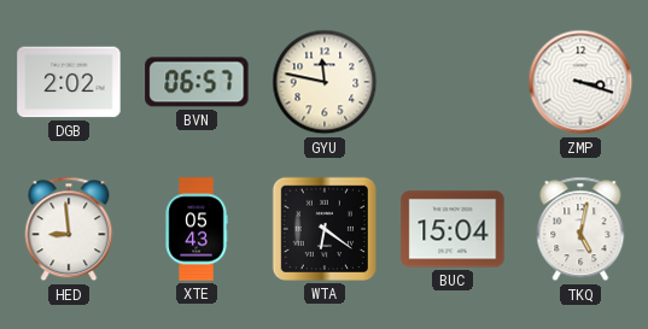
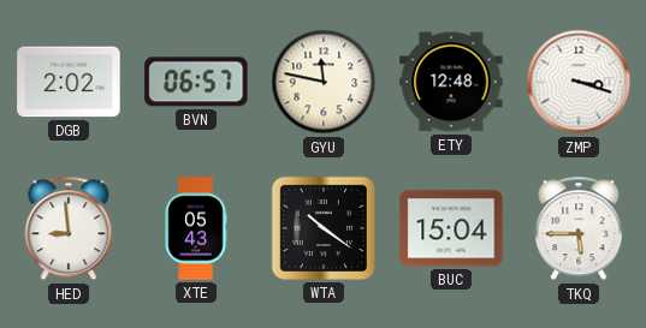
ETY: none -> 12:48
WTA: 6:21 -> 10:21
TKQ: 5:02 -> 5:45
